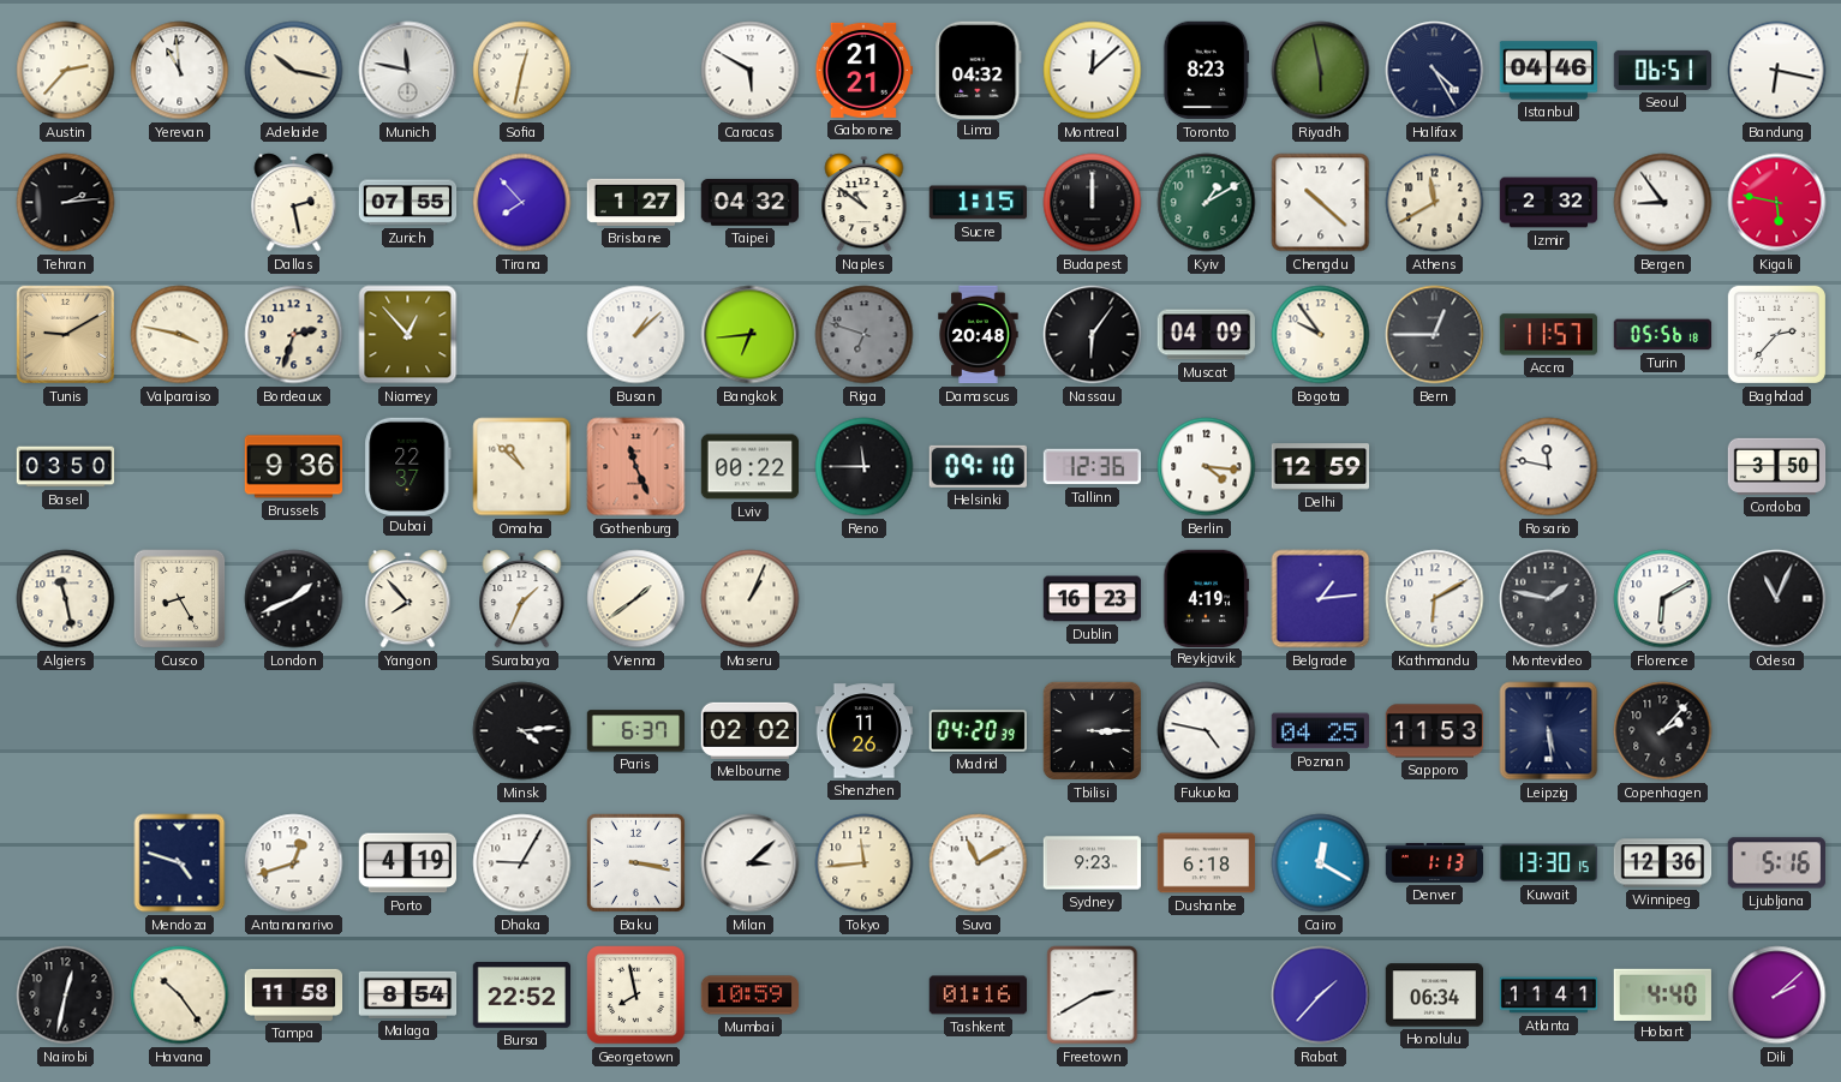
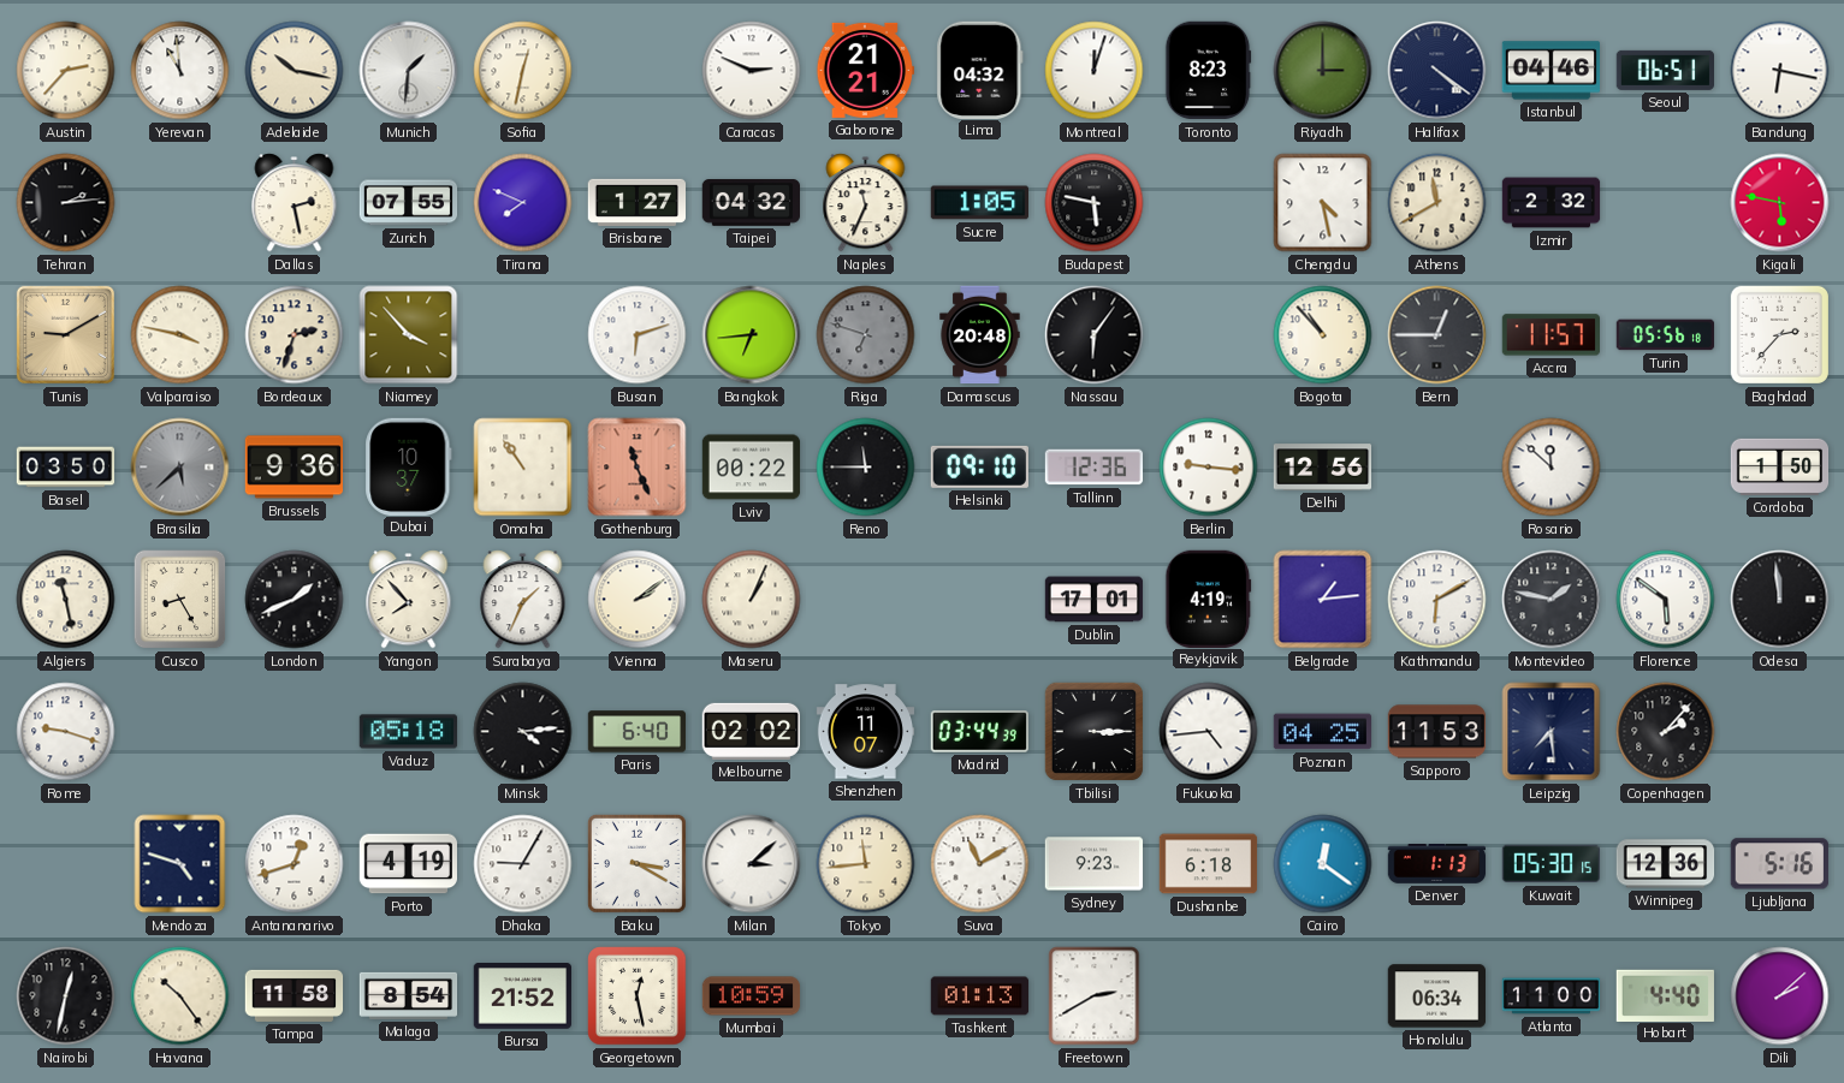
Munich: 11:47 -> 1:31
Caracas: 5:50 -> 2:49
Montreal: 12:08 -> 12:03
Riyadh: 5:58 -> 3:00
Halifax: 4:25 -> 4:21
Tirana: 7:53 -> 7:49
Naples: 10:51 -> 11:34
Sucre: 1:15 -> 1:05
Budapest: 12:00 -> 5:47
Kyiv: 1:10 -> none
Chengdu: 10:22 -> 4:28
Bergen: 8:54 -> none
Niamey: 12:53 -> 3:53
Busan: 1:08 -> 6:12
Muscat: 04:09 -> none
Bogota: 9:54 -> 10:53
Brasilia: none -> 5:38
Dubai: 22:37 -> 10:37
Omaha: 10:52 -> 10:54
Berlin: 4:16 -> 9:16
Delhi: 12:59 -> 12:56
Rosario: 11:47 -> 11:52
Cordoba: 3:50 -> 1:50
Vienna: 1:39 -> 2:09
Dublin: 16:23 -> 17:01
Florence: 6:10 -> 5:51
Odesa: 11:04 -> 11:59
Rome: none -> 9:18
Vaduz: none -> 05:18
Paris: 6:37 -> 6:40
Shenzhen: 11:26 -> 11:07
Madrid: 04:20 -> 03:44
Fukuoka: 4:47 -> 4:44
Leipzig: 5:29 -> 7:29
Baku: 3:17 -> 3:20
Cairo: 12:20 -> 12:21
Kuwait: 13:30 -> 05:30
Bursa: 22:52 -> 21:52
Georgetown: 7:58 -> 12:28
Tashkent: 01:16 -> 01:13
Rabat: 1:37 -> none
Atlanta: 11:41 -> 11:00
